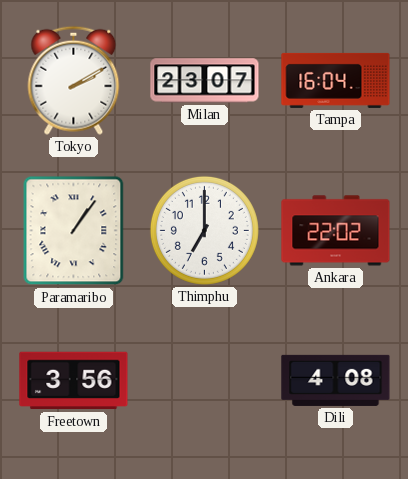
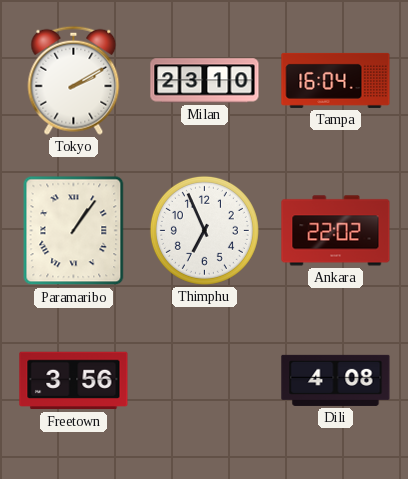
Milan: 23:07 -> 23:10
Thimphu: 7:00 -> 6:56
